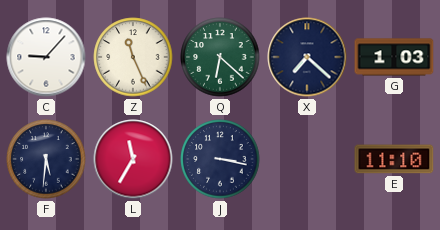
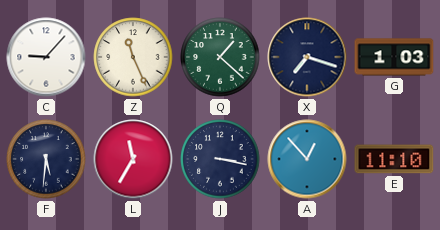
Q: 6:22 -> 1:22
X: 7:22 -> 7:18
A: none -> 12:53
